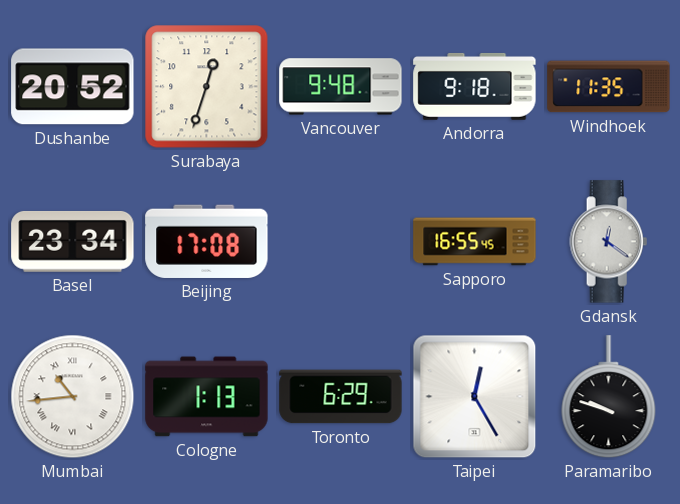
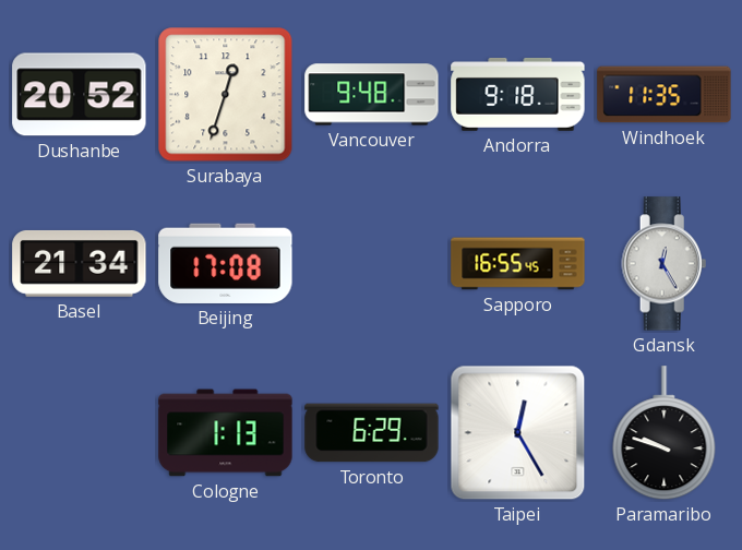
Basel: 23:34 -> 21:34
Gdansk: 12:21 -> 12:25
Mumbai: 10:44 -> none
